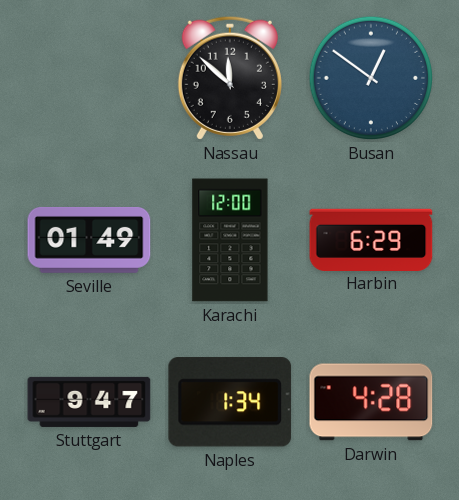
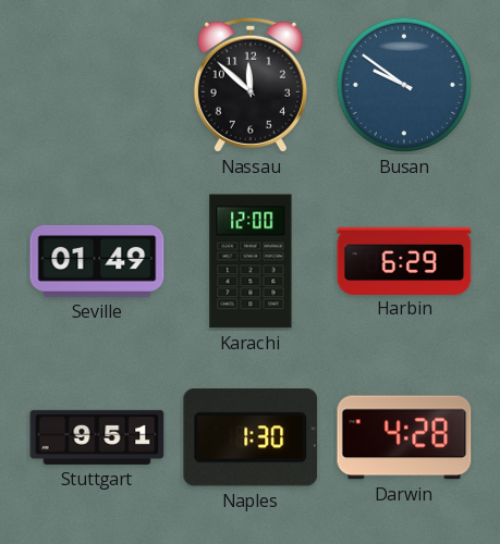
Busan: 12:51 -> 9:51
Stuttgart: 9:47 -> 9:51
Naples: 1:34 -> 1:30
